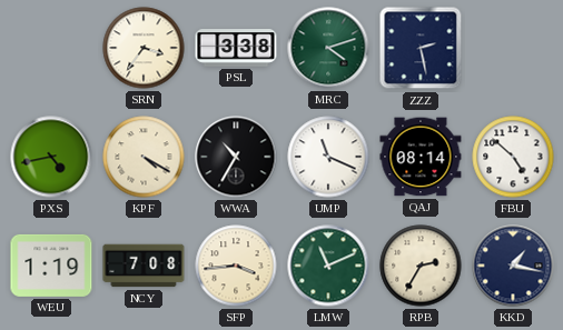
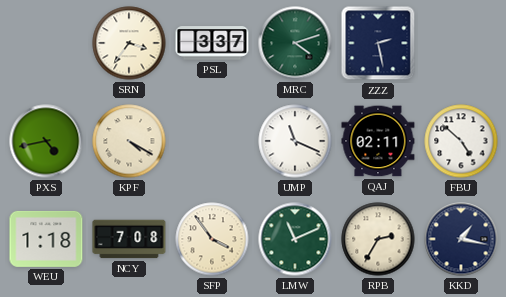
PSL: 3:38 -> 3:37
WWA: 10:35 -> none
QAJ: 08:14 -> 02:11
WEU: 1:19 -> 1:18
SFP: 3:44 -> 3:54
